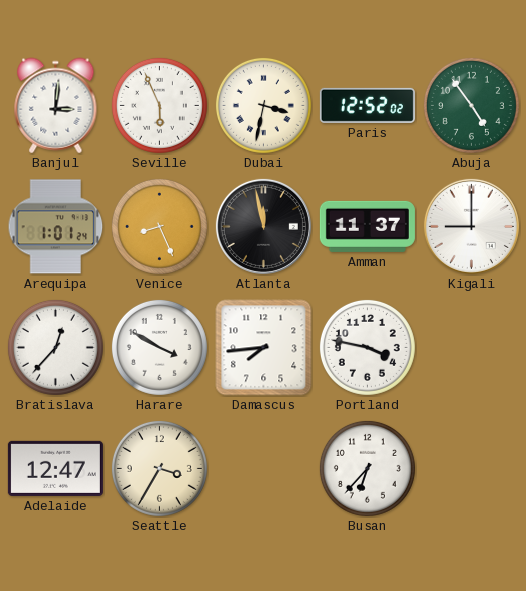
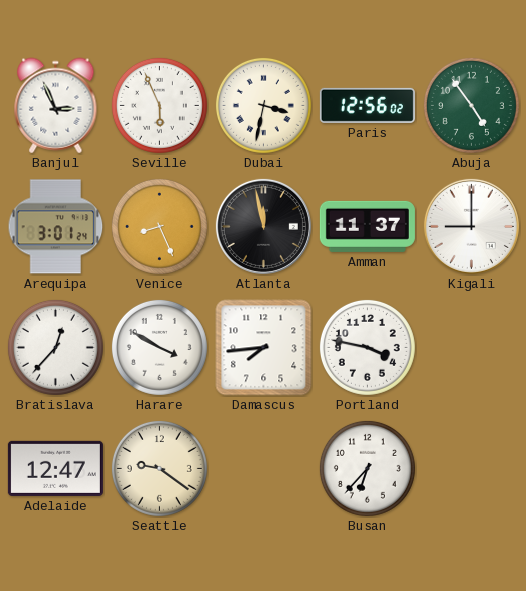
Banjul: 3:01 -> 2:56
Paris: 12:52 -> 12:56
Arequipa: 1:01 -> 3:01
Seattle: 3:35 -> 9:21
